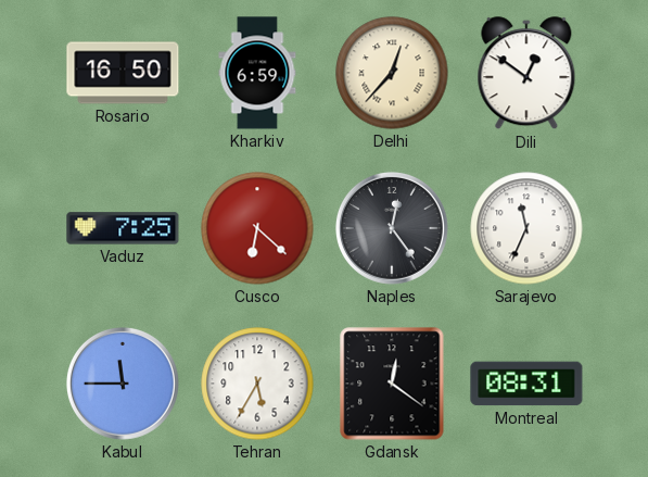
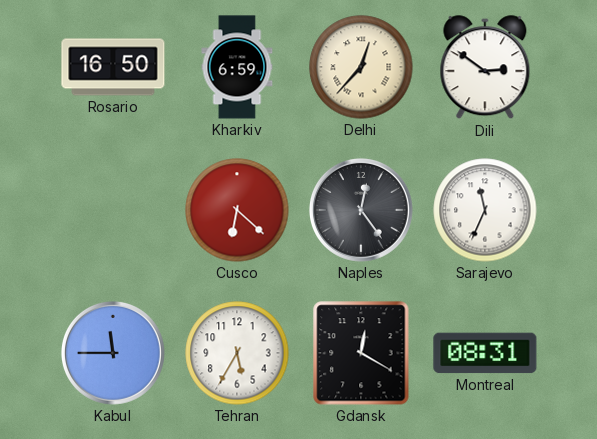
Dili: 12:51 -> 2:51
Vaduz: 7:25 -> none
Gdansk: 12:21 -> 12:20
